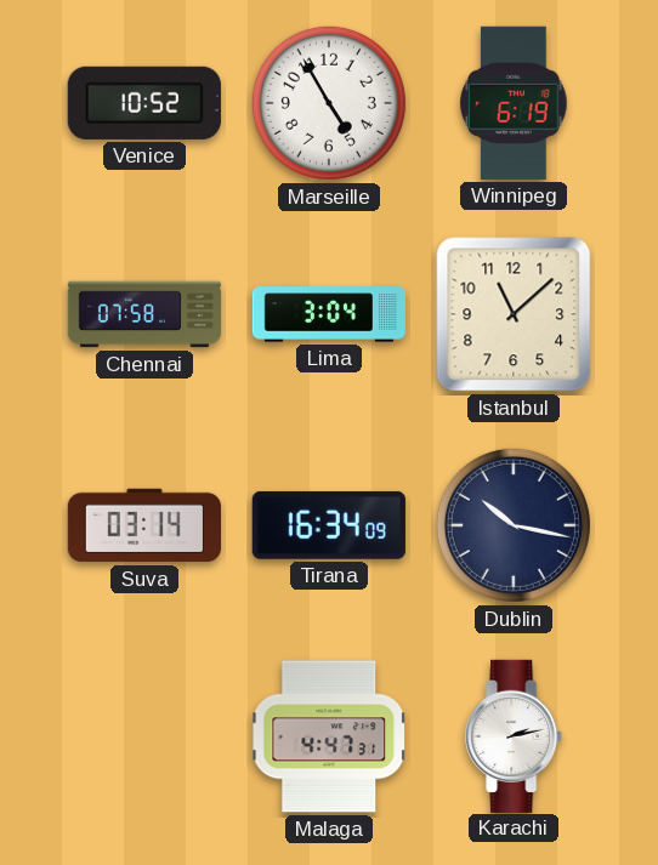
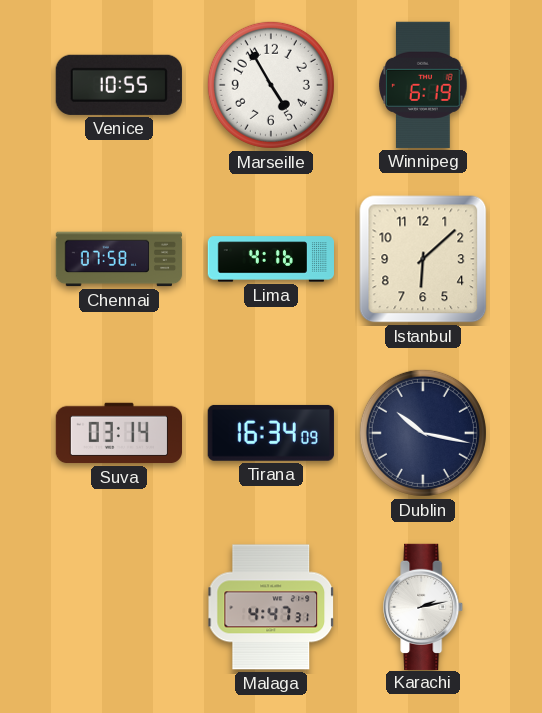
Venice: 10:52 -> 10:55
Lima: 3:04 -> 4:16
Istanbul: 11:08 -> 6:08
